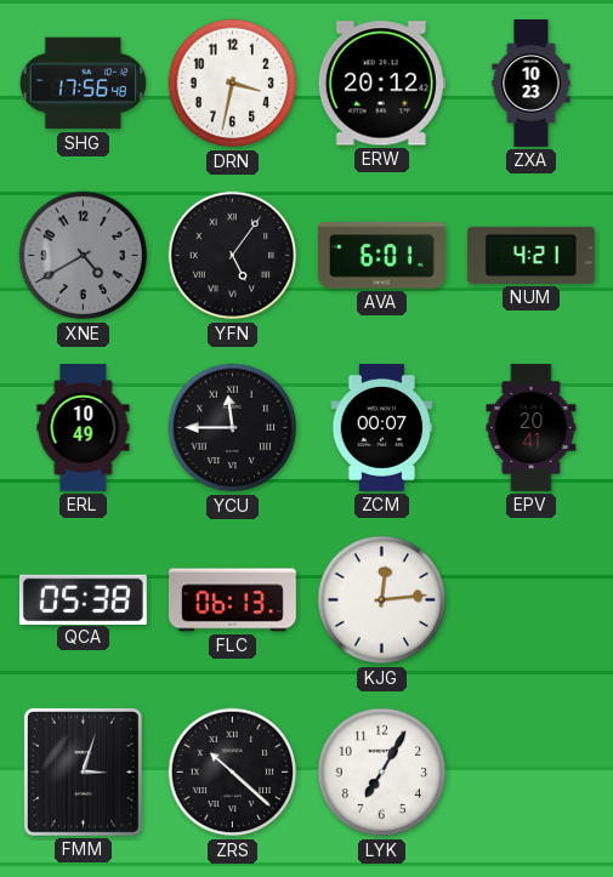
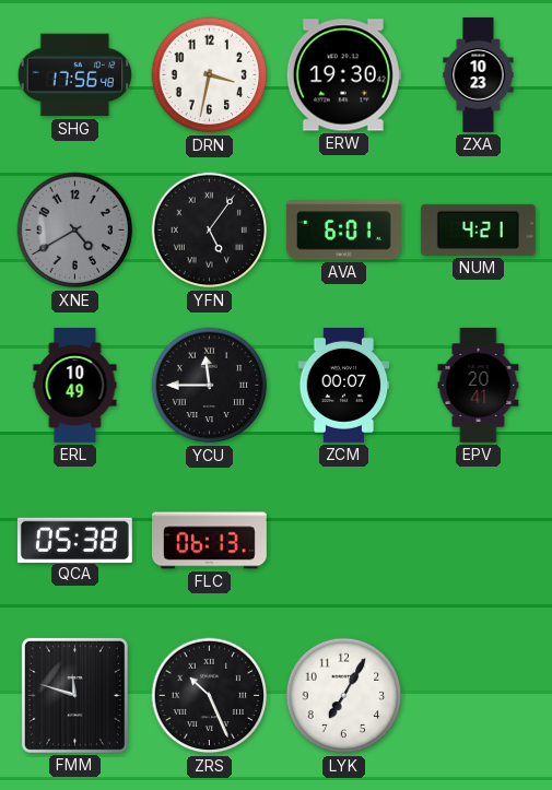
ERW: 20:12 -> 19:30
KJG: 12:14 -> none
FMM: 3:03 -> 11:48
ZRS: 10:22 -> 10:26
